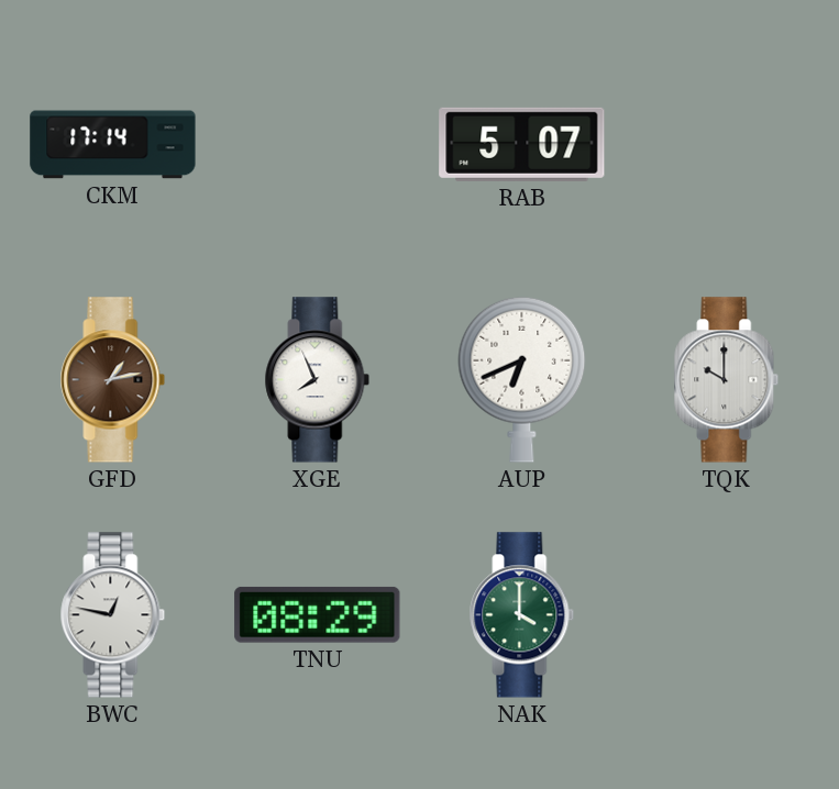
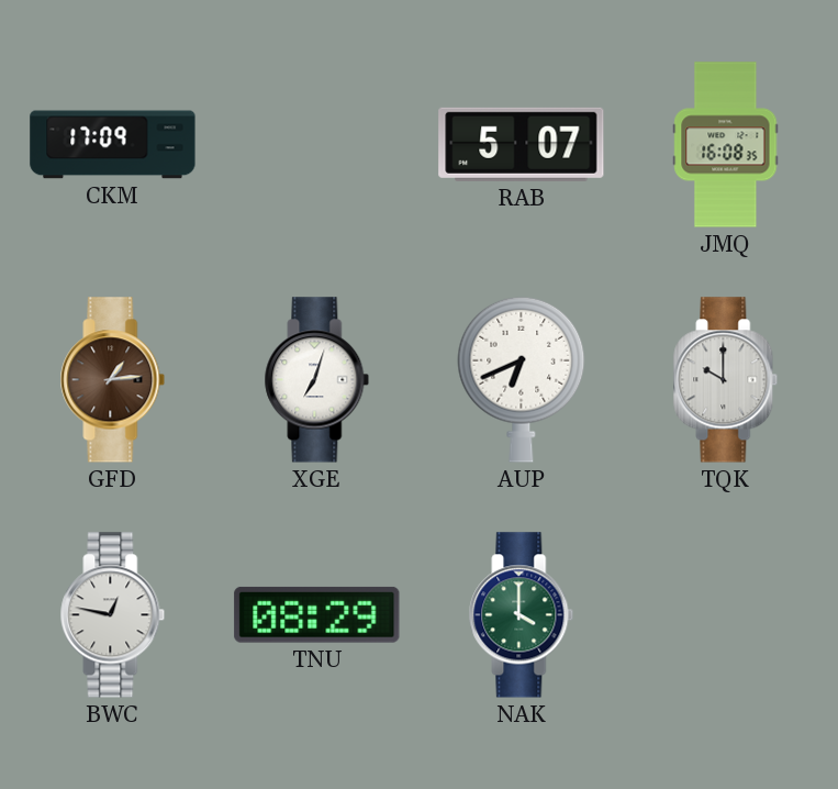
CKM: 17:14 -> 17:09
JMQ: none -> 16:08
GFD: 1:13 -> 1:14
XGE: 7:56 -> 7:03
